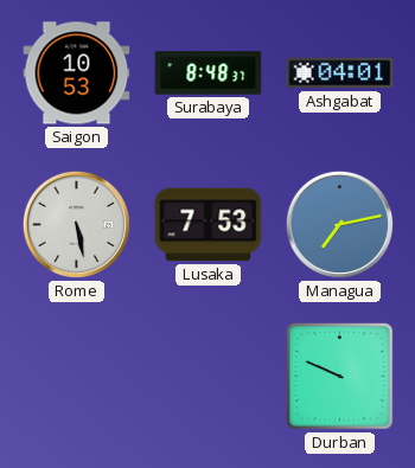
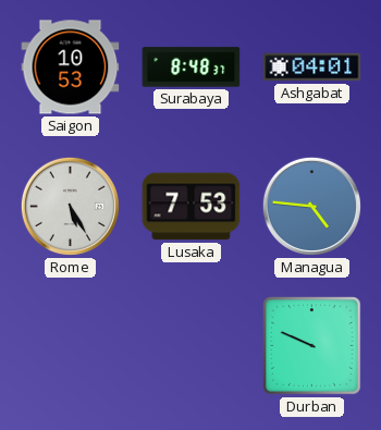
Rome: 5:28 -> 5:25
Managua: 7:13 -> 4:46
